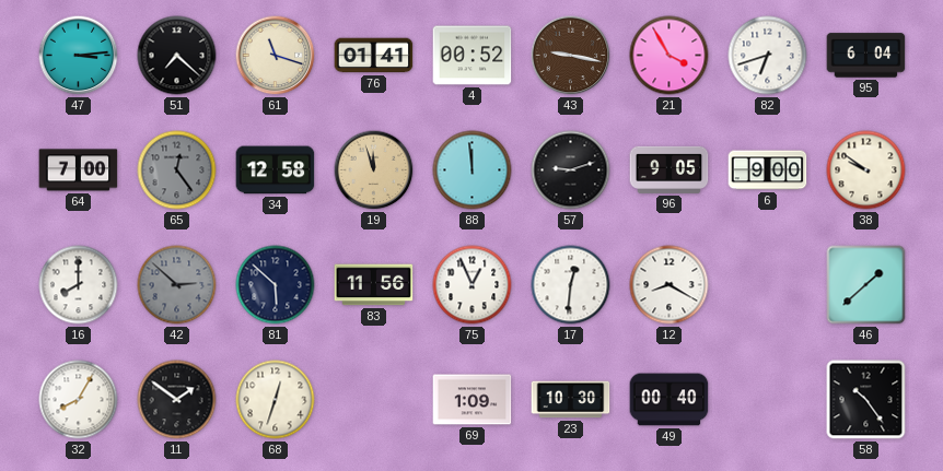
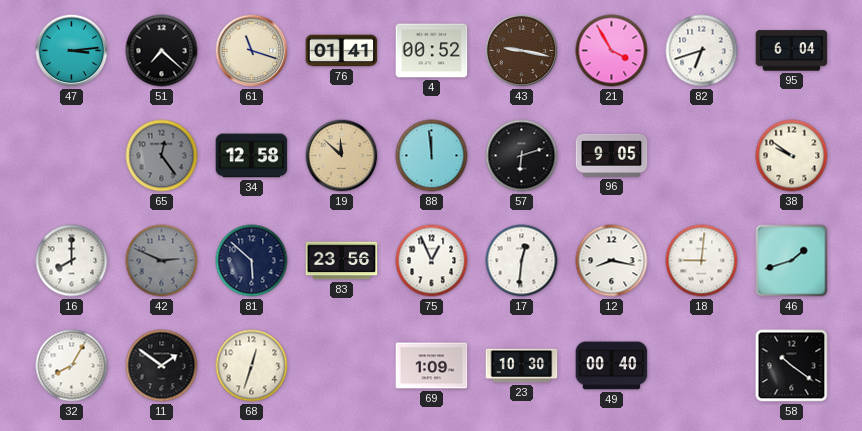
64: 7:00 -> none
19: 11:57 -> 11:52
57: 9:12 -> 6:12
6: 9:00 -> none
42: 2:52 -> 2:49
83: 11:56 -> 23:56
12: 8:20 -> 8:17
18: none -> 9:01
46: 1:38 -> 1:42
58: 10:24 -> 10:21
